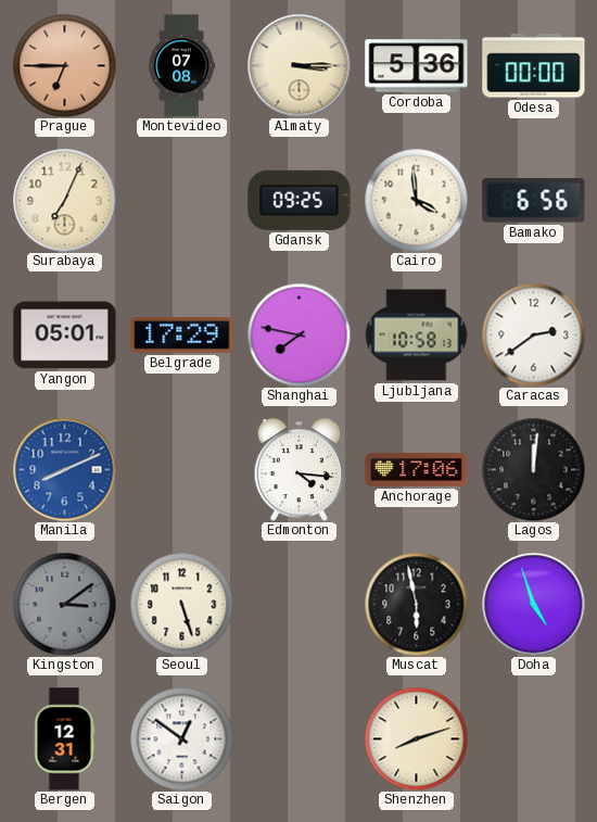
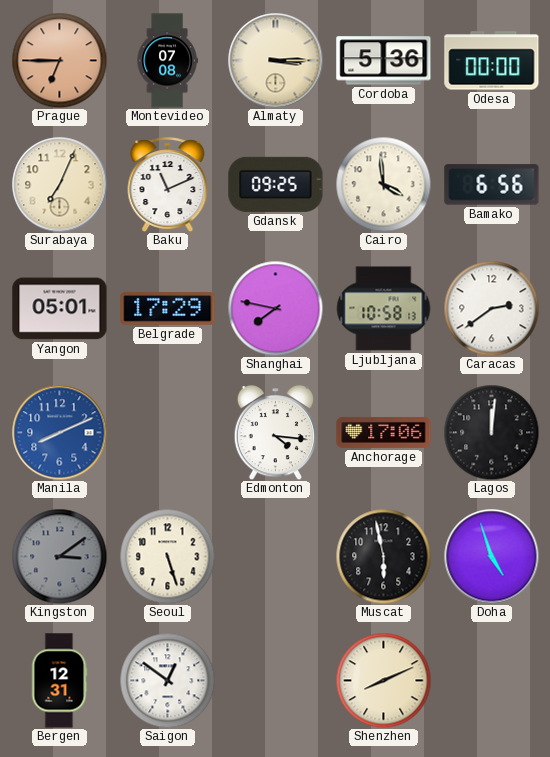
Baku: none -> 11:11
Shenzhen: 8:12 -> 8:11
